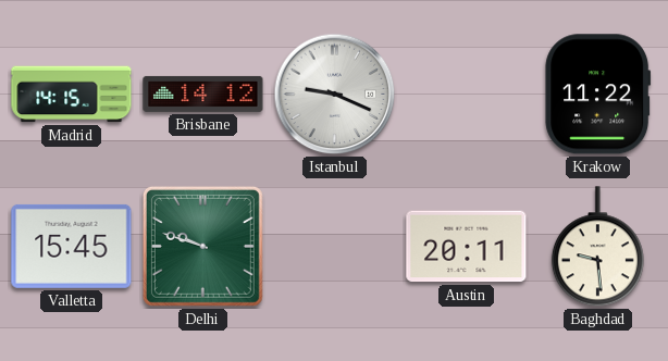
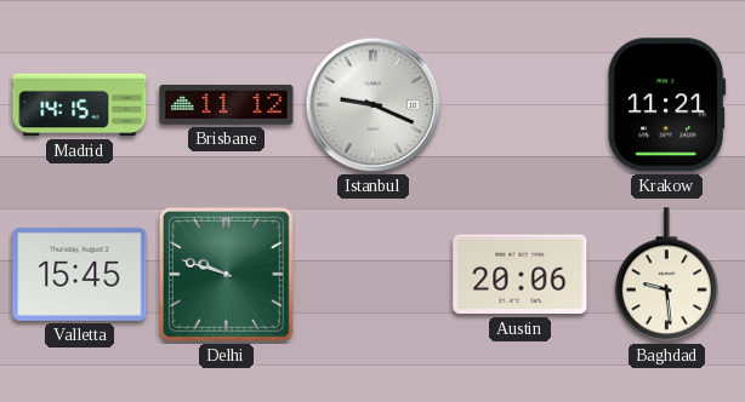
Brisbane: 14:12 -> 11:12
Krakow: 11:22 -> 11:21
Austin: 20:11 -> 20:06
